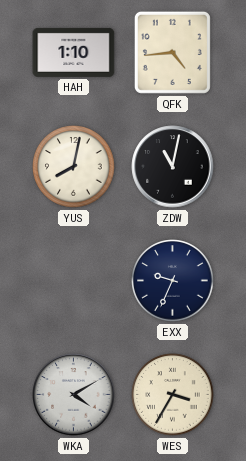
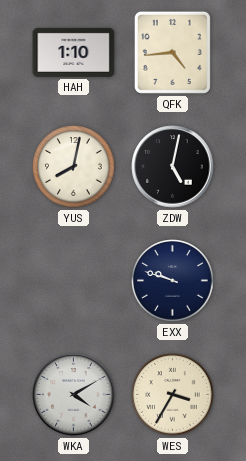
ZDW: 11:02 -> 5:02
EXX: 9:34 -> 9:48
